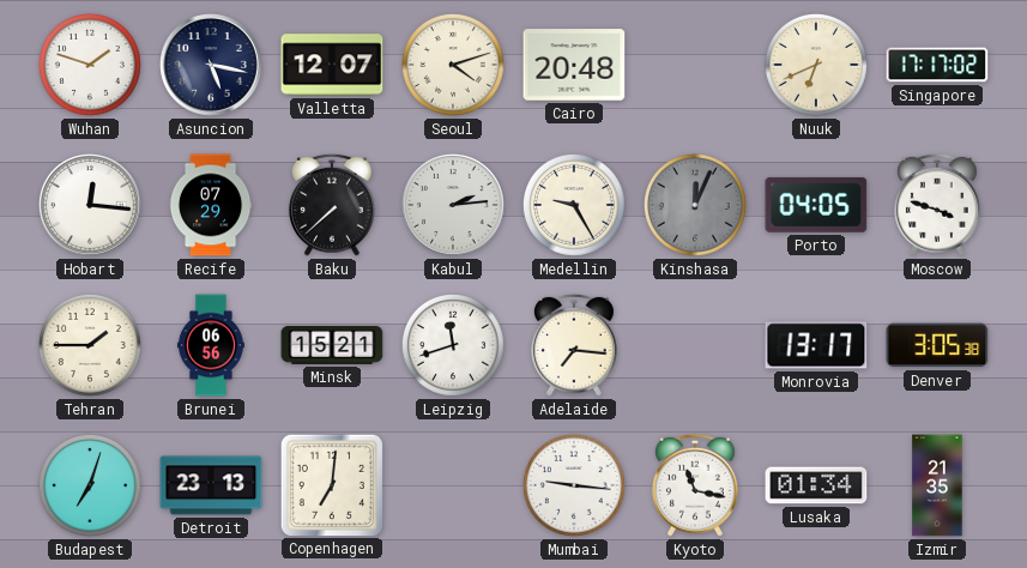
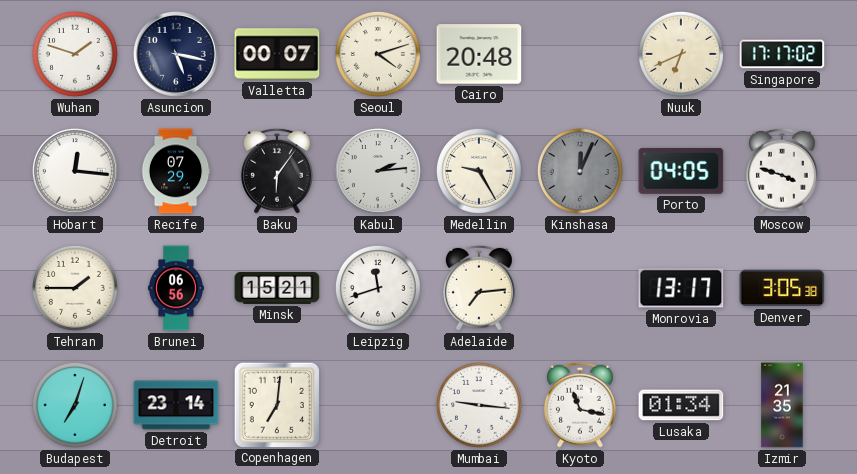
Valletta: 12:07 -> 00:07
Baku: 7:38 -> 6:06
Adelaide: 7:16 -> 7:14
Detroit: 23:13 -> 23:14
